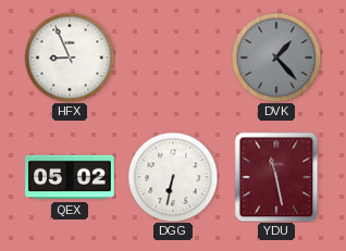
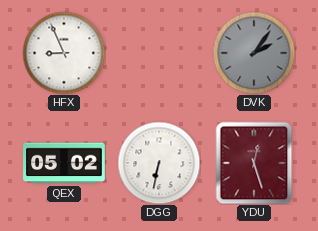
DVK: 1:23 -> 2:06
YDU: 11:28 -> 12:27
